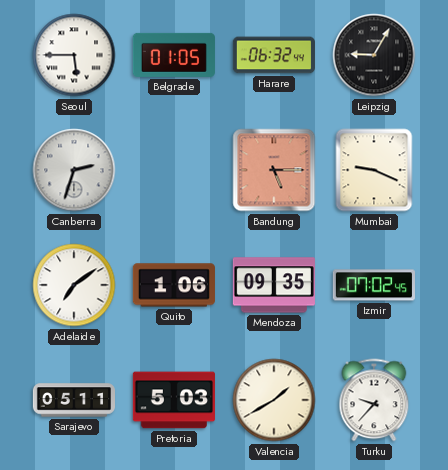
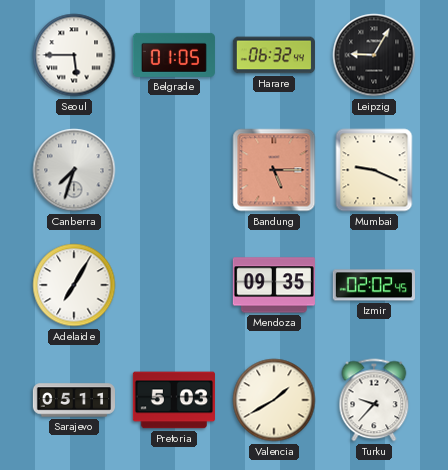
Canberra: 2:33 -> 7:33
Adelaide: 7:09 -> 7:05
Quito: 1:06 -> none
Izmir: 07:02 -> 02:02
